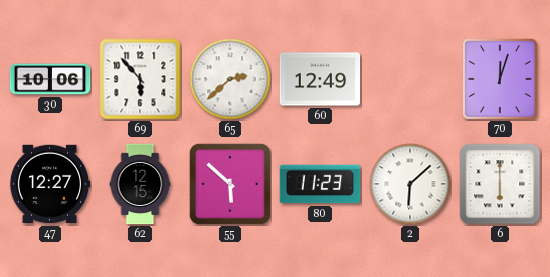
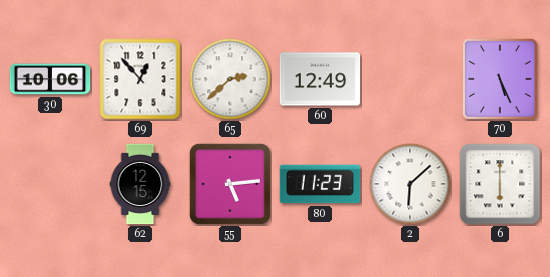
69: 5:53 -> 12:53
70: 12:03 -> 5:26
47: 12:27 -> none
55: 5:52 -> 5:14
